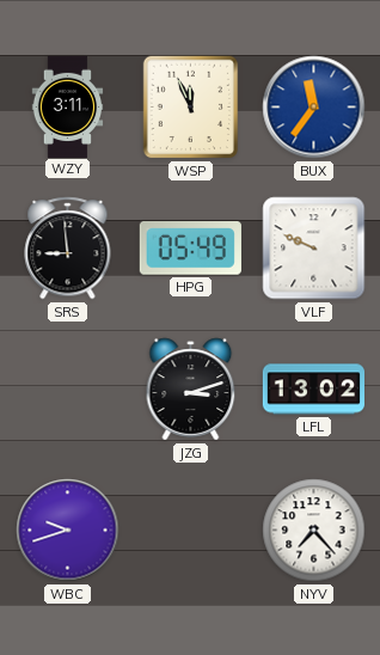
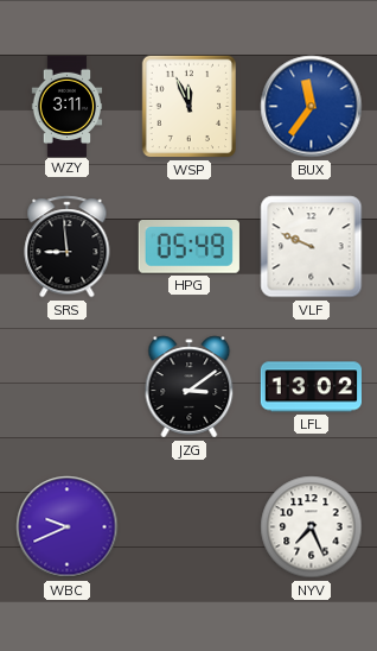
JZG: 3:12 -> 3:09
WBC: 9:42 -> 9:41
NYV: 7:23 -> 7:26
